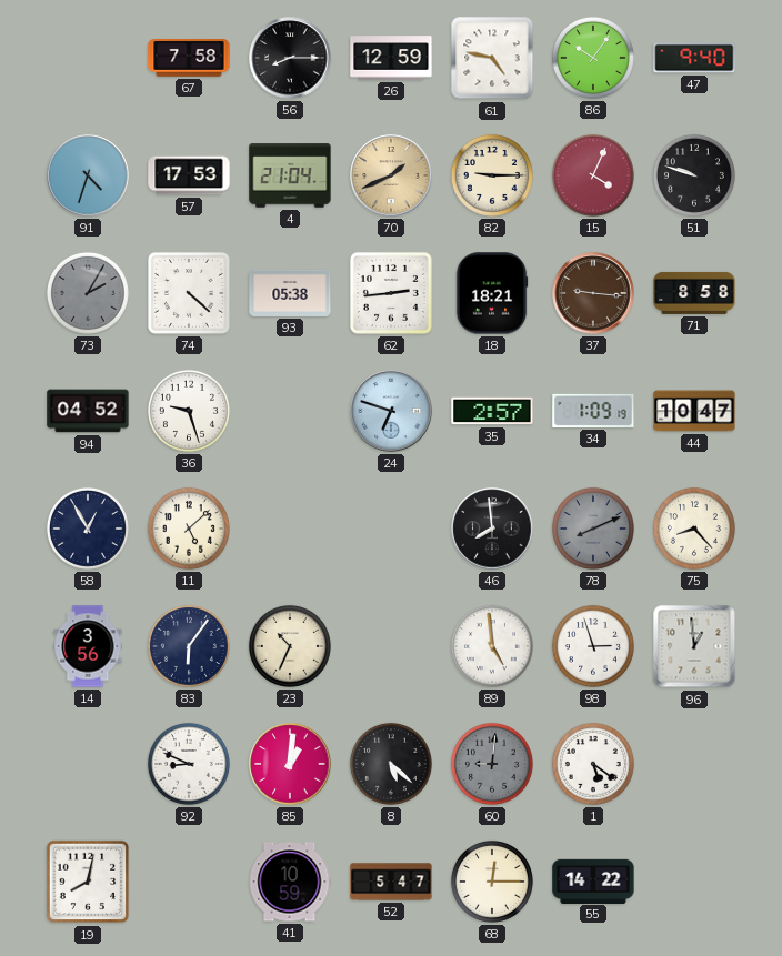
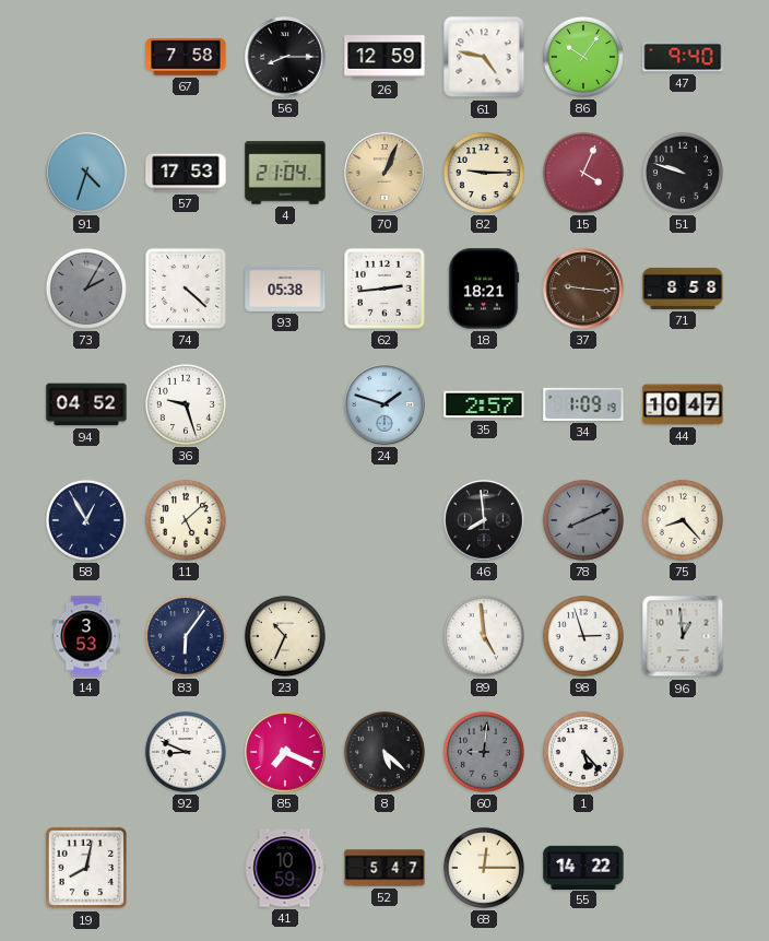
70: 1:41 -> 1:04
24: 6:48 -> 1:48
14: 3:56 -> 3:53
85: 1:01 -> 7:19
1: 5:21 -> 5:23
